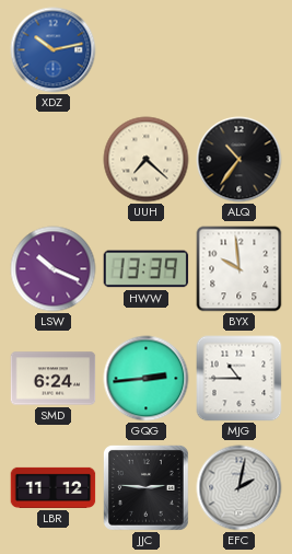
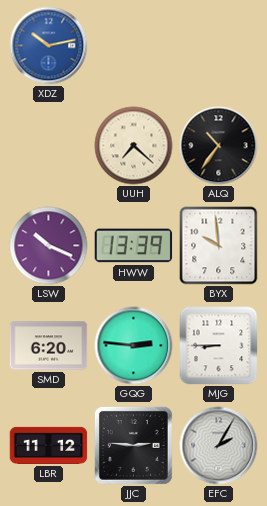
SMD: 6:24 -> 6:20
GQG: 2:44 -> 2:46
MJG: 10:45 -> 8:45
EFC: 2:02 -> 2:05
